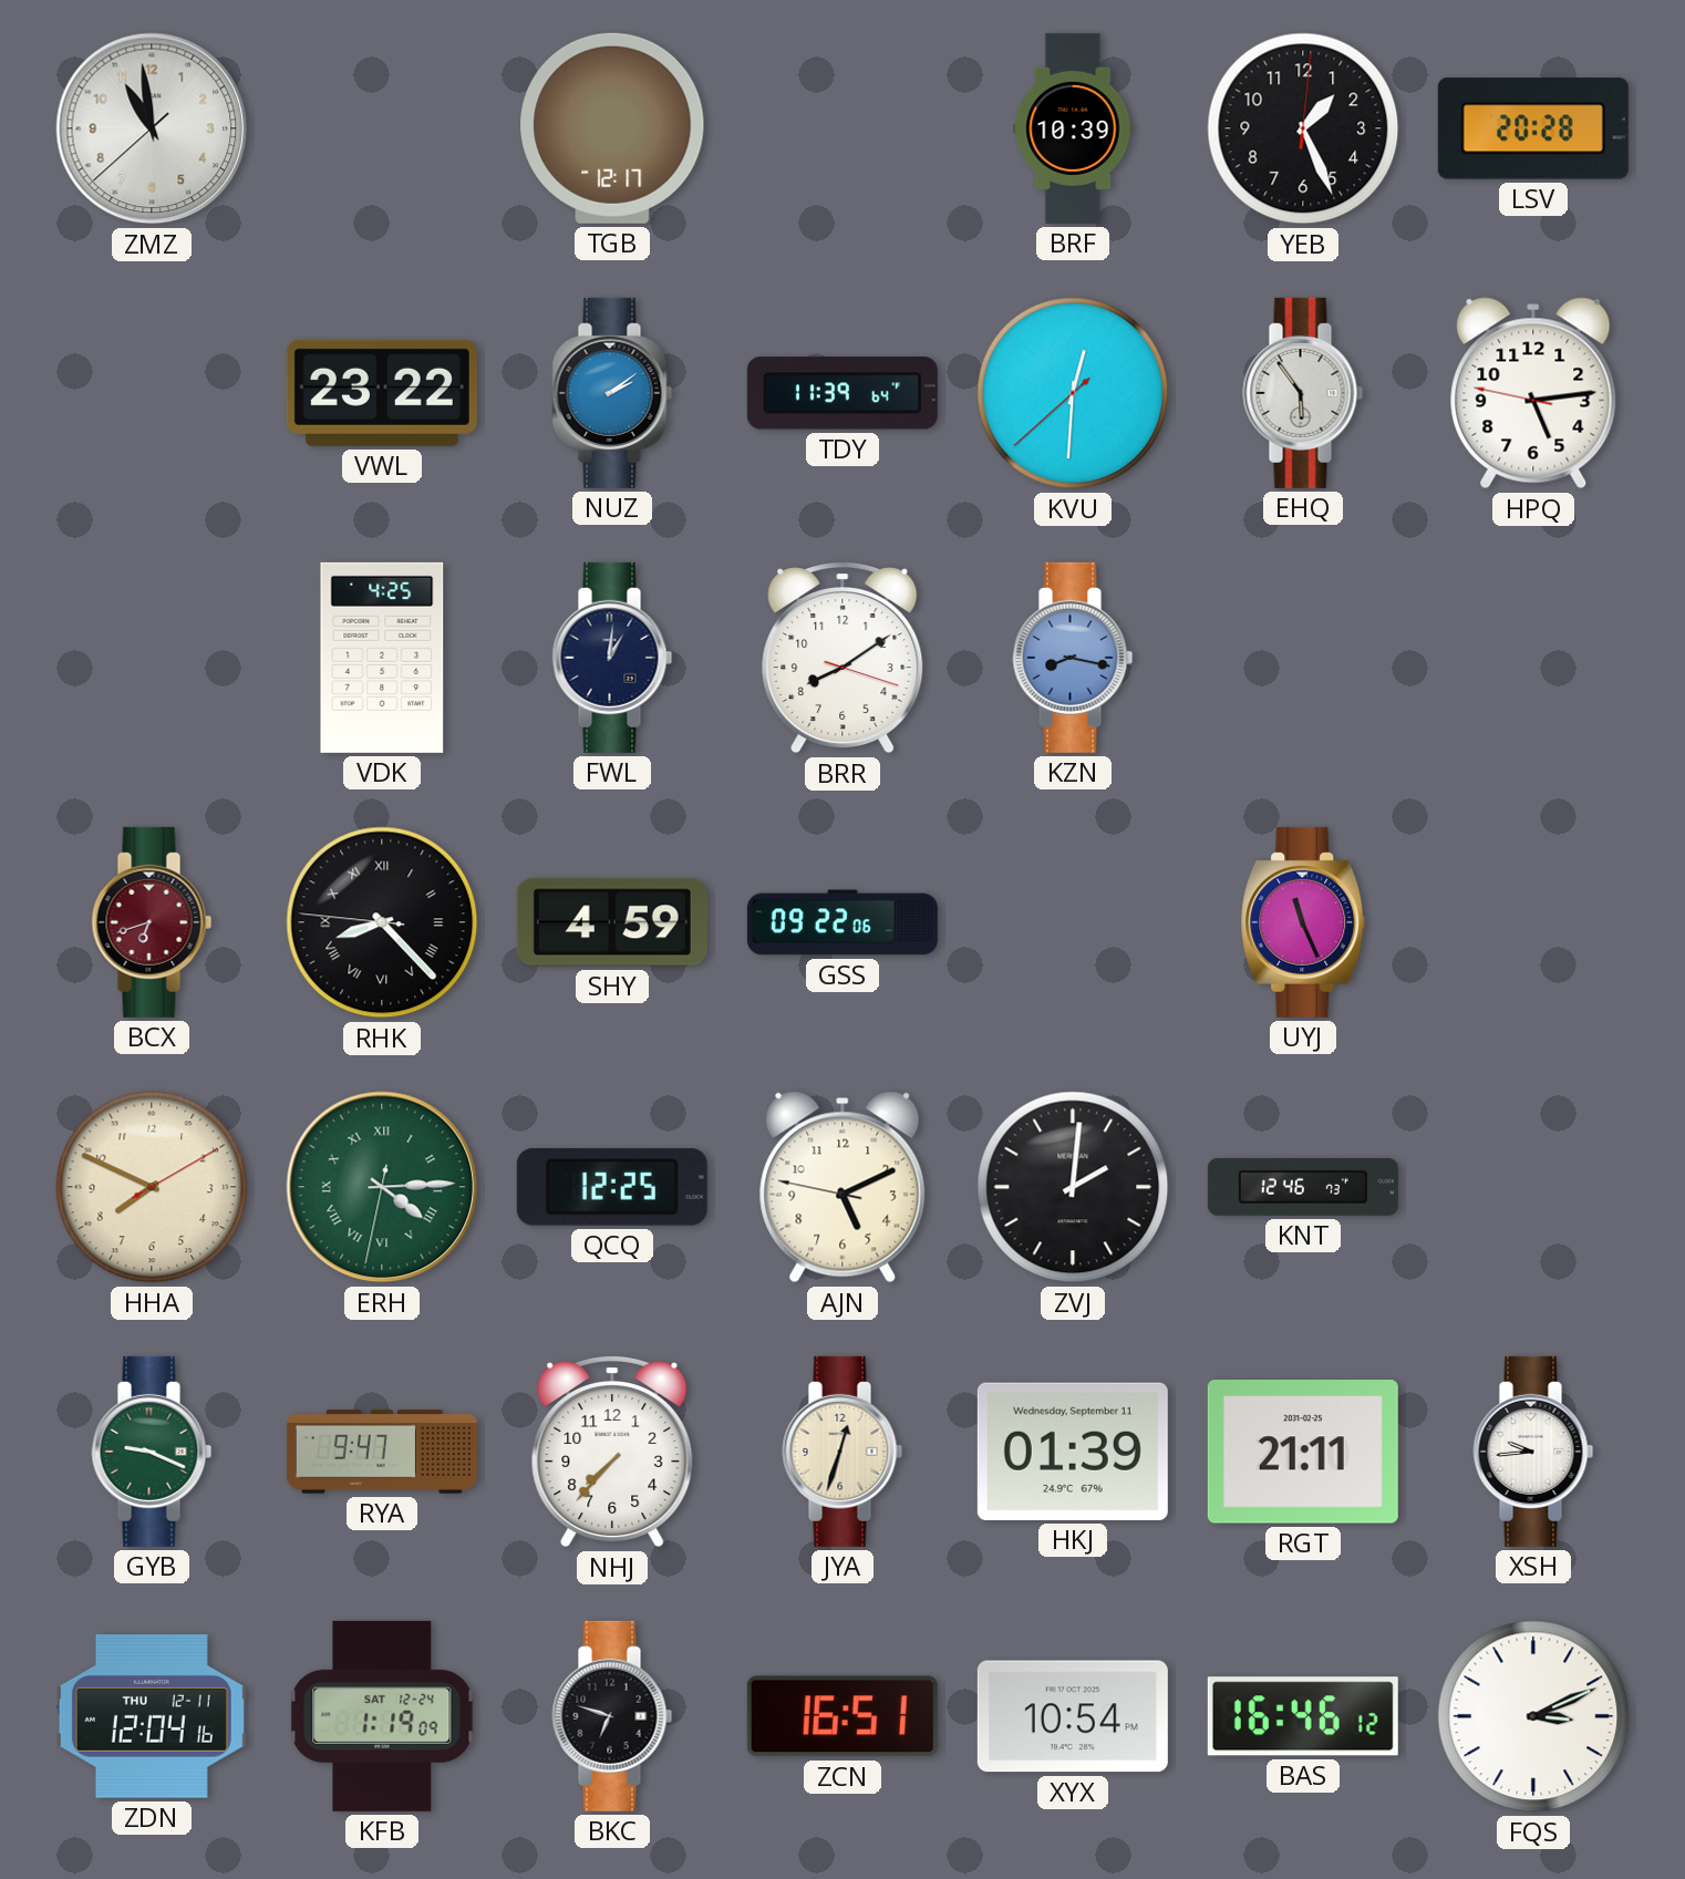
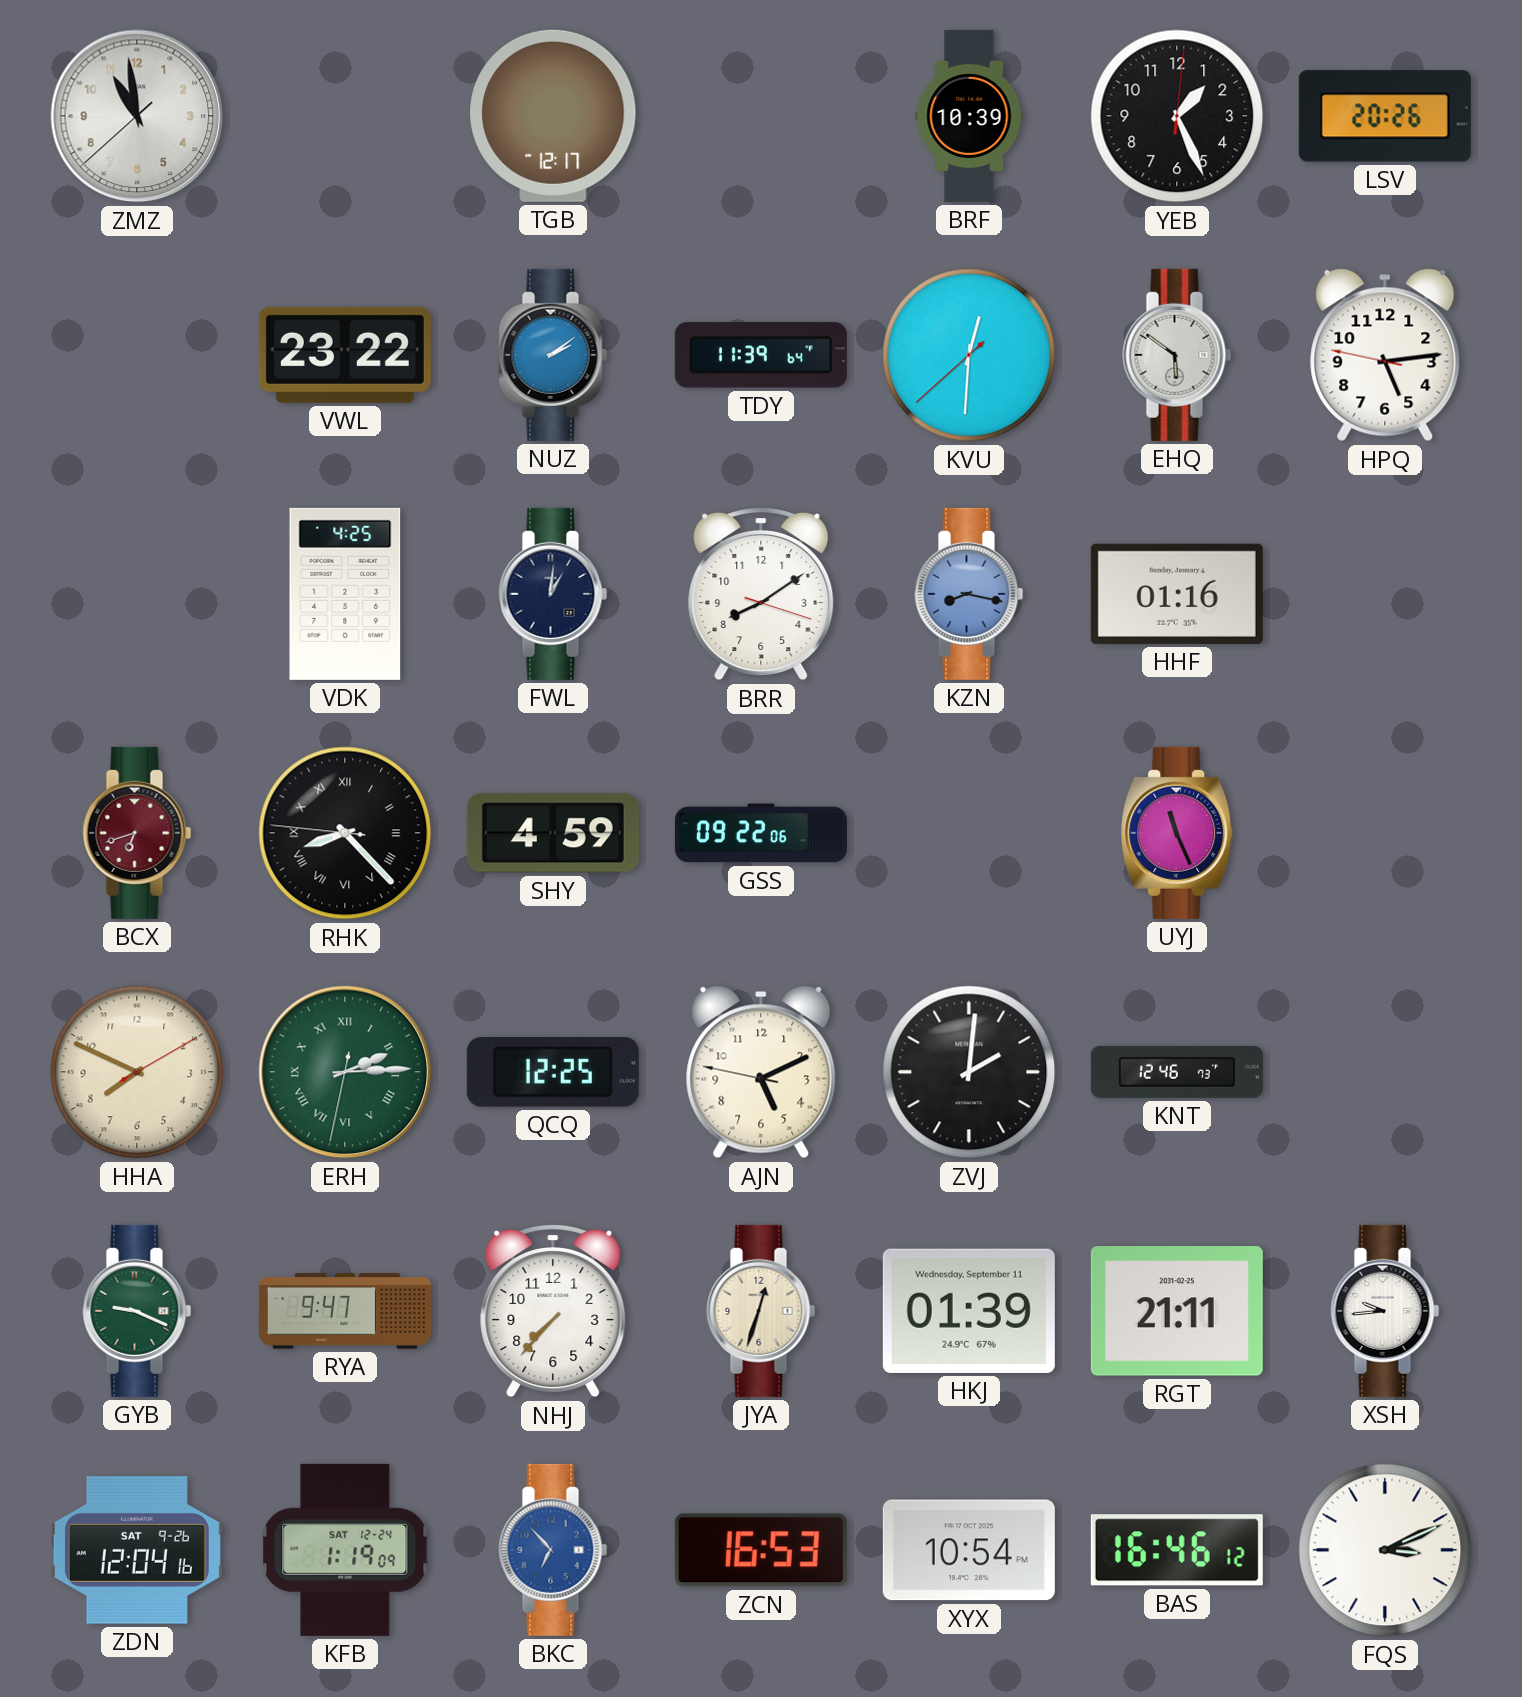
LSV: 20:28 -> 20:26
EHQ: 5:54 -> 5:51
HHF: none -> 01:16
ERH: 4:14 -> 2:14
ZDN date: THU 12-11 -> SAT 9-26
BKC: 6:48 -> 6:53
BKC dial: black -> blue
ZCN: 16:51 -> 16:53
